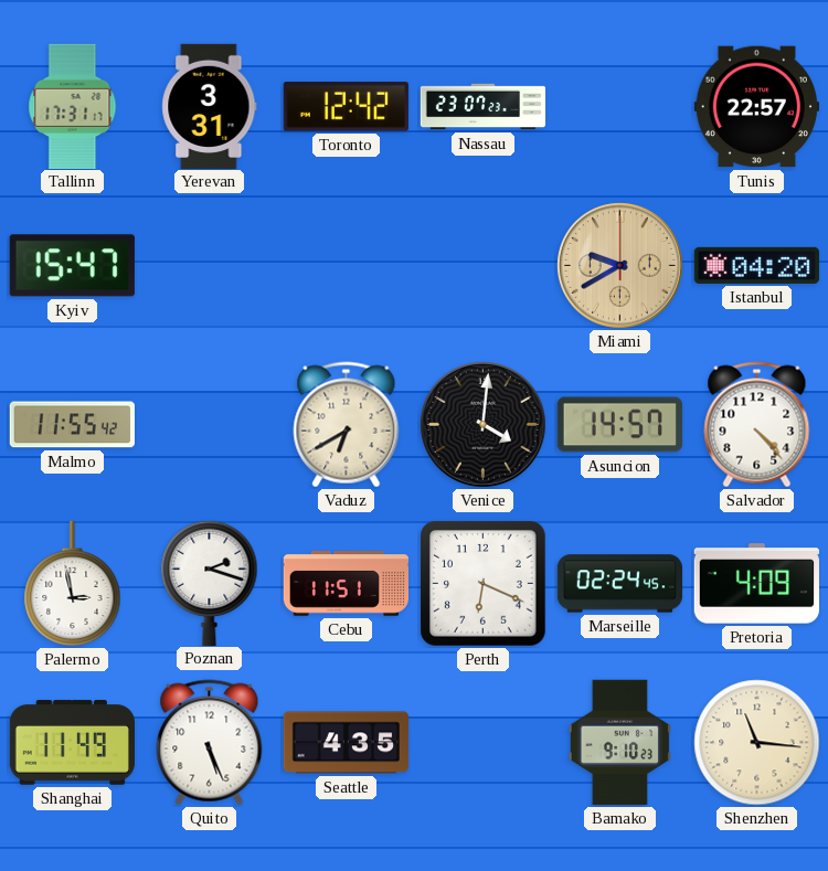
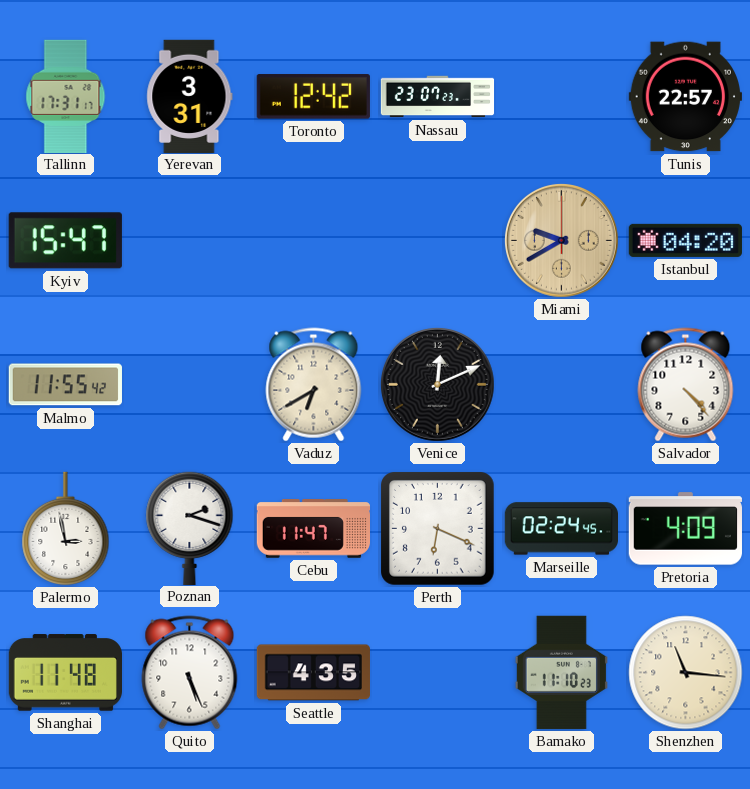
Venice: 4:01 -> 12:11
Asuncion: 14:57 -> none
Cebu: 11:51 -> 11:47
Shanghai: 11:49 -> 11:48
Bamako: 9:10 -> 11:10
